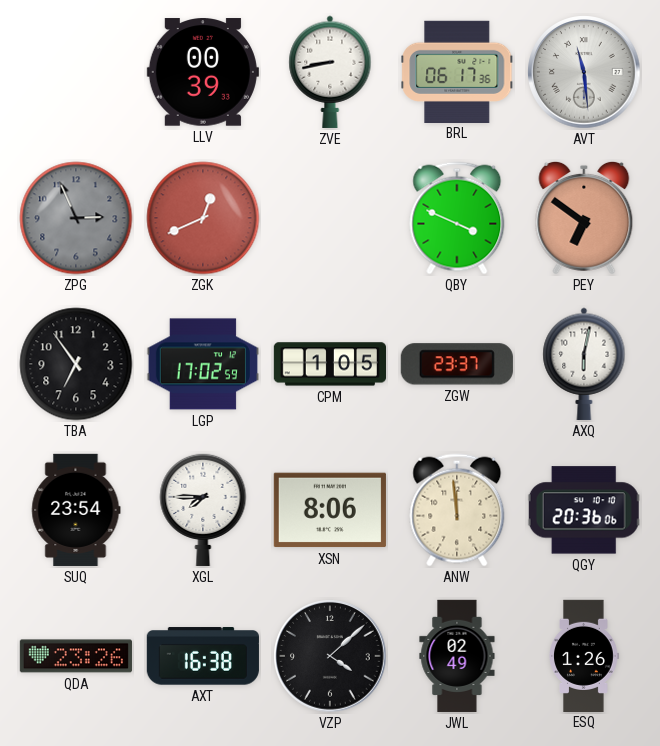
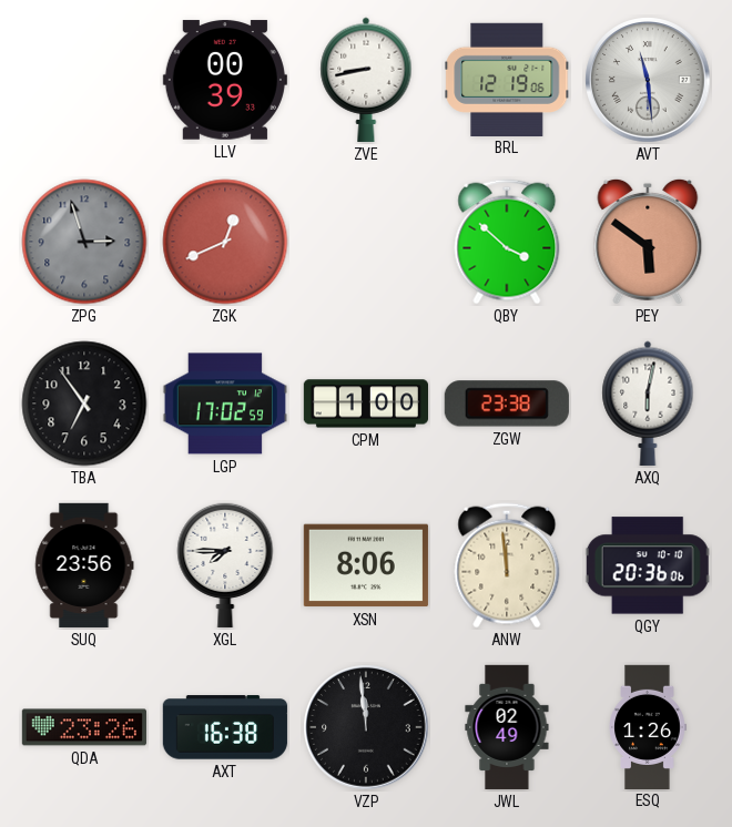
BRL: 06:17 -> 12:19
ZPG: 2:56 -> 2:57
QBY: 3:49 -> 3:52
PEY: 6:51 -> 5:51
CPM: 1:05 -> 1:00
ZGW: 23:37 -> 23:38
SUQ: 23:54 -> 23:56
VZP: 4:08 -> 11:59
